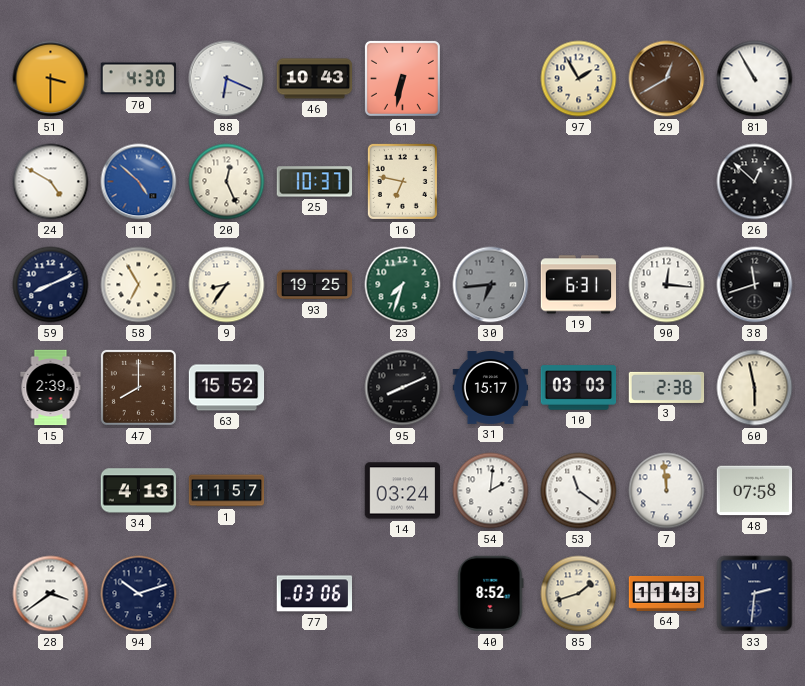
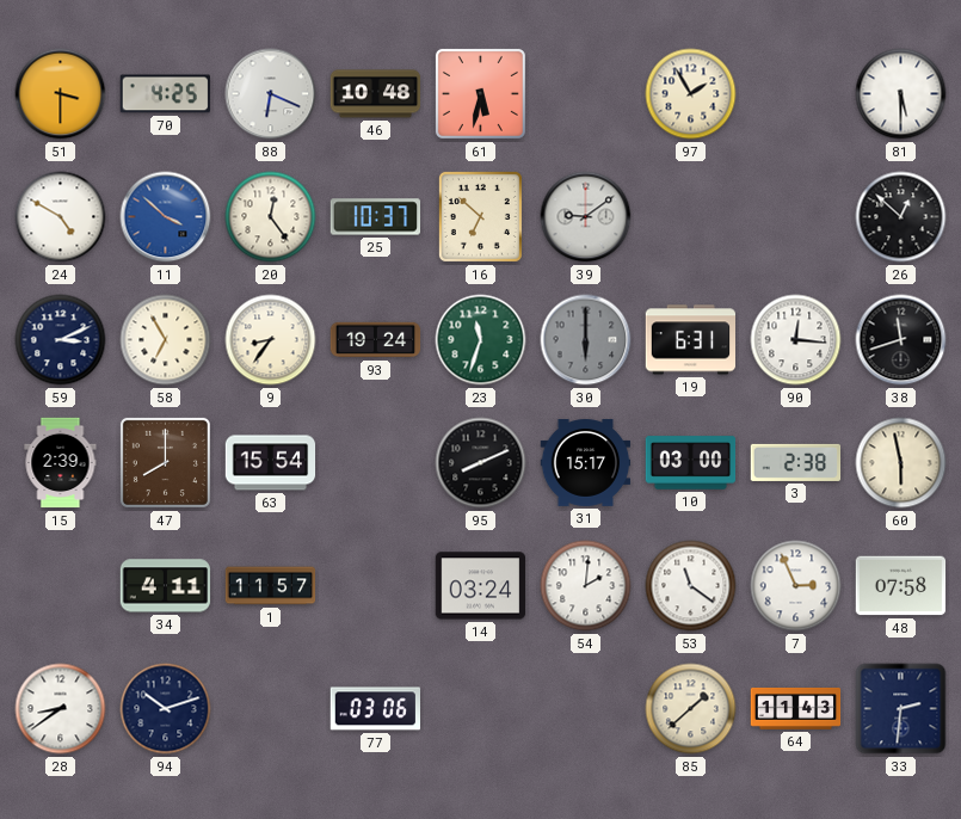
70: 4:30 -> 4:25
46: 10:43 -> 10:48
61: 6:32 -> 5:32
29: 12:40 -> none
81: 10:55 -> 5:30
11: 4:52 -> 3:52
20: 12:26 -> 12:24
16: 6:47 -> 6:52
39: none -> 9:09
59: 8:11 -> 3:11
93: 19:25 -> 19:24
23: 7:33 -> 11:33
30: 6:44 -> 6:00
63: 15:52 -> 15:54
10: 03:03 -> 03:00
34: 4:13 -> 4:11
7: 11:59 -> 2:56
28: 3:39 -> 8:39
40: 8:52 -> none
85: 1:42 -> 1:38
